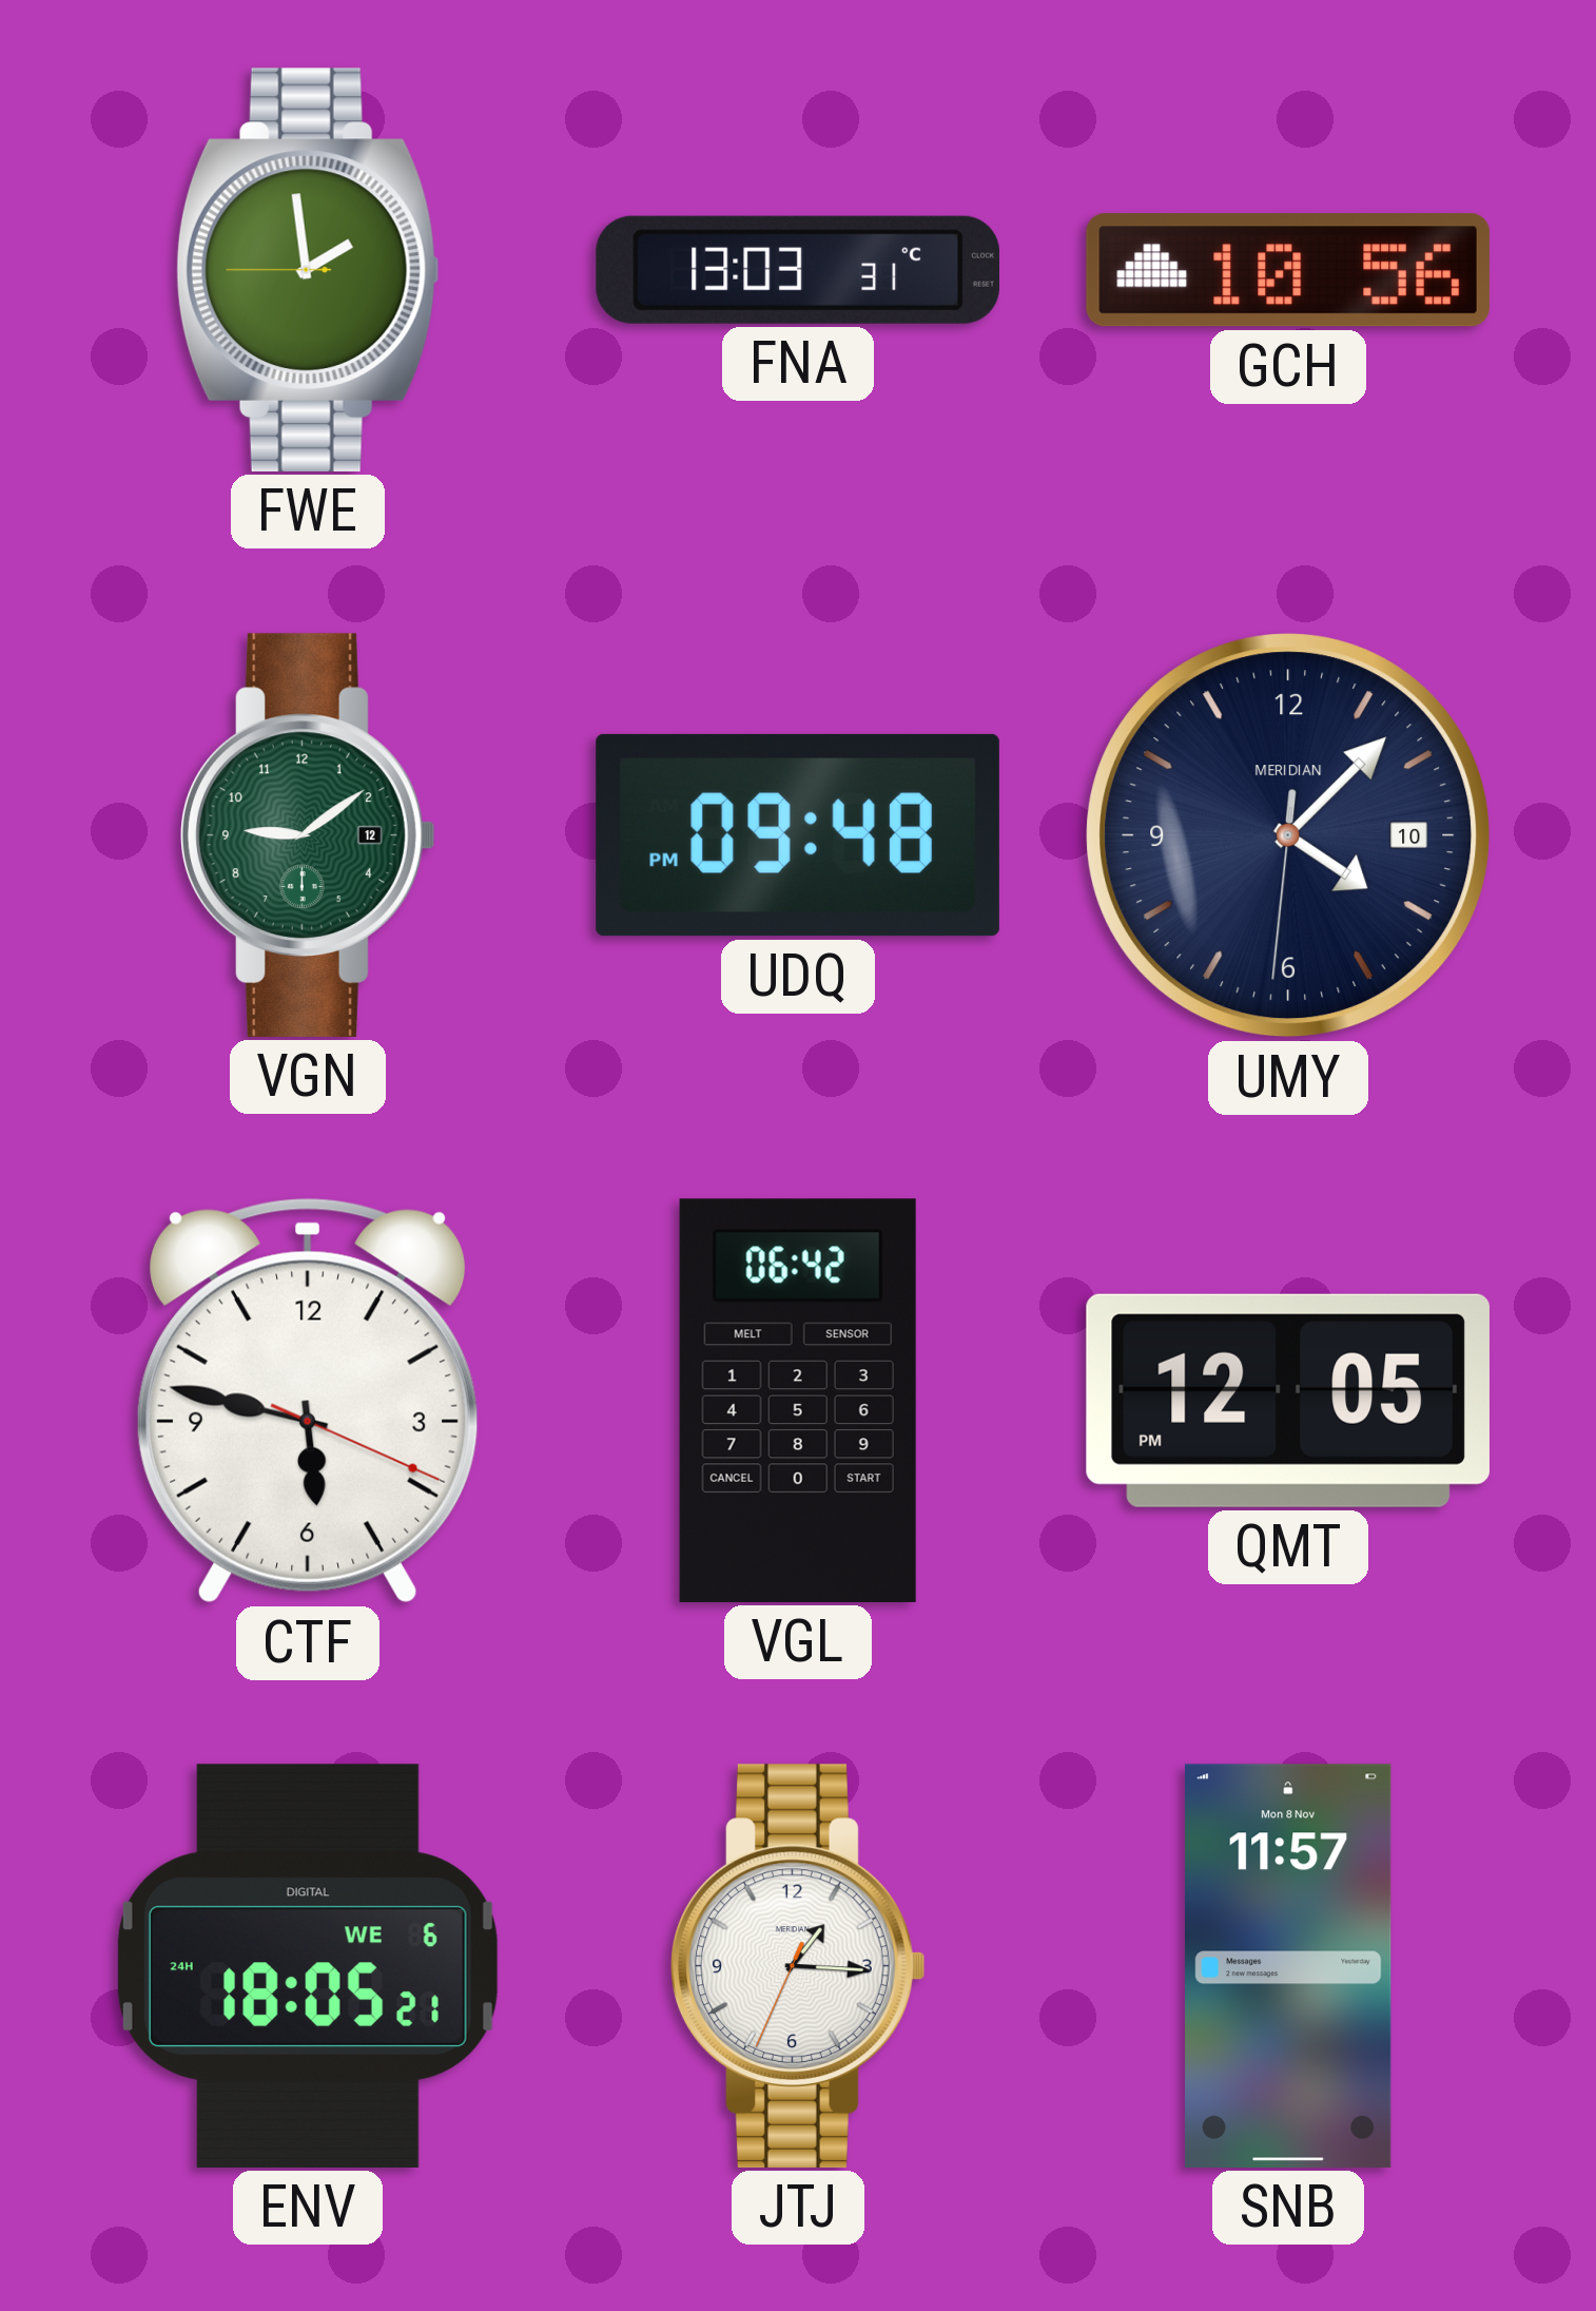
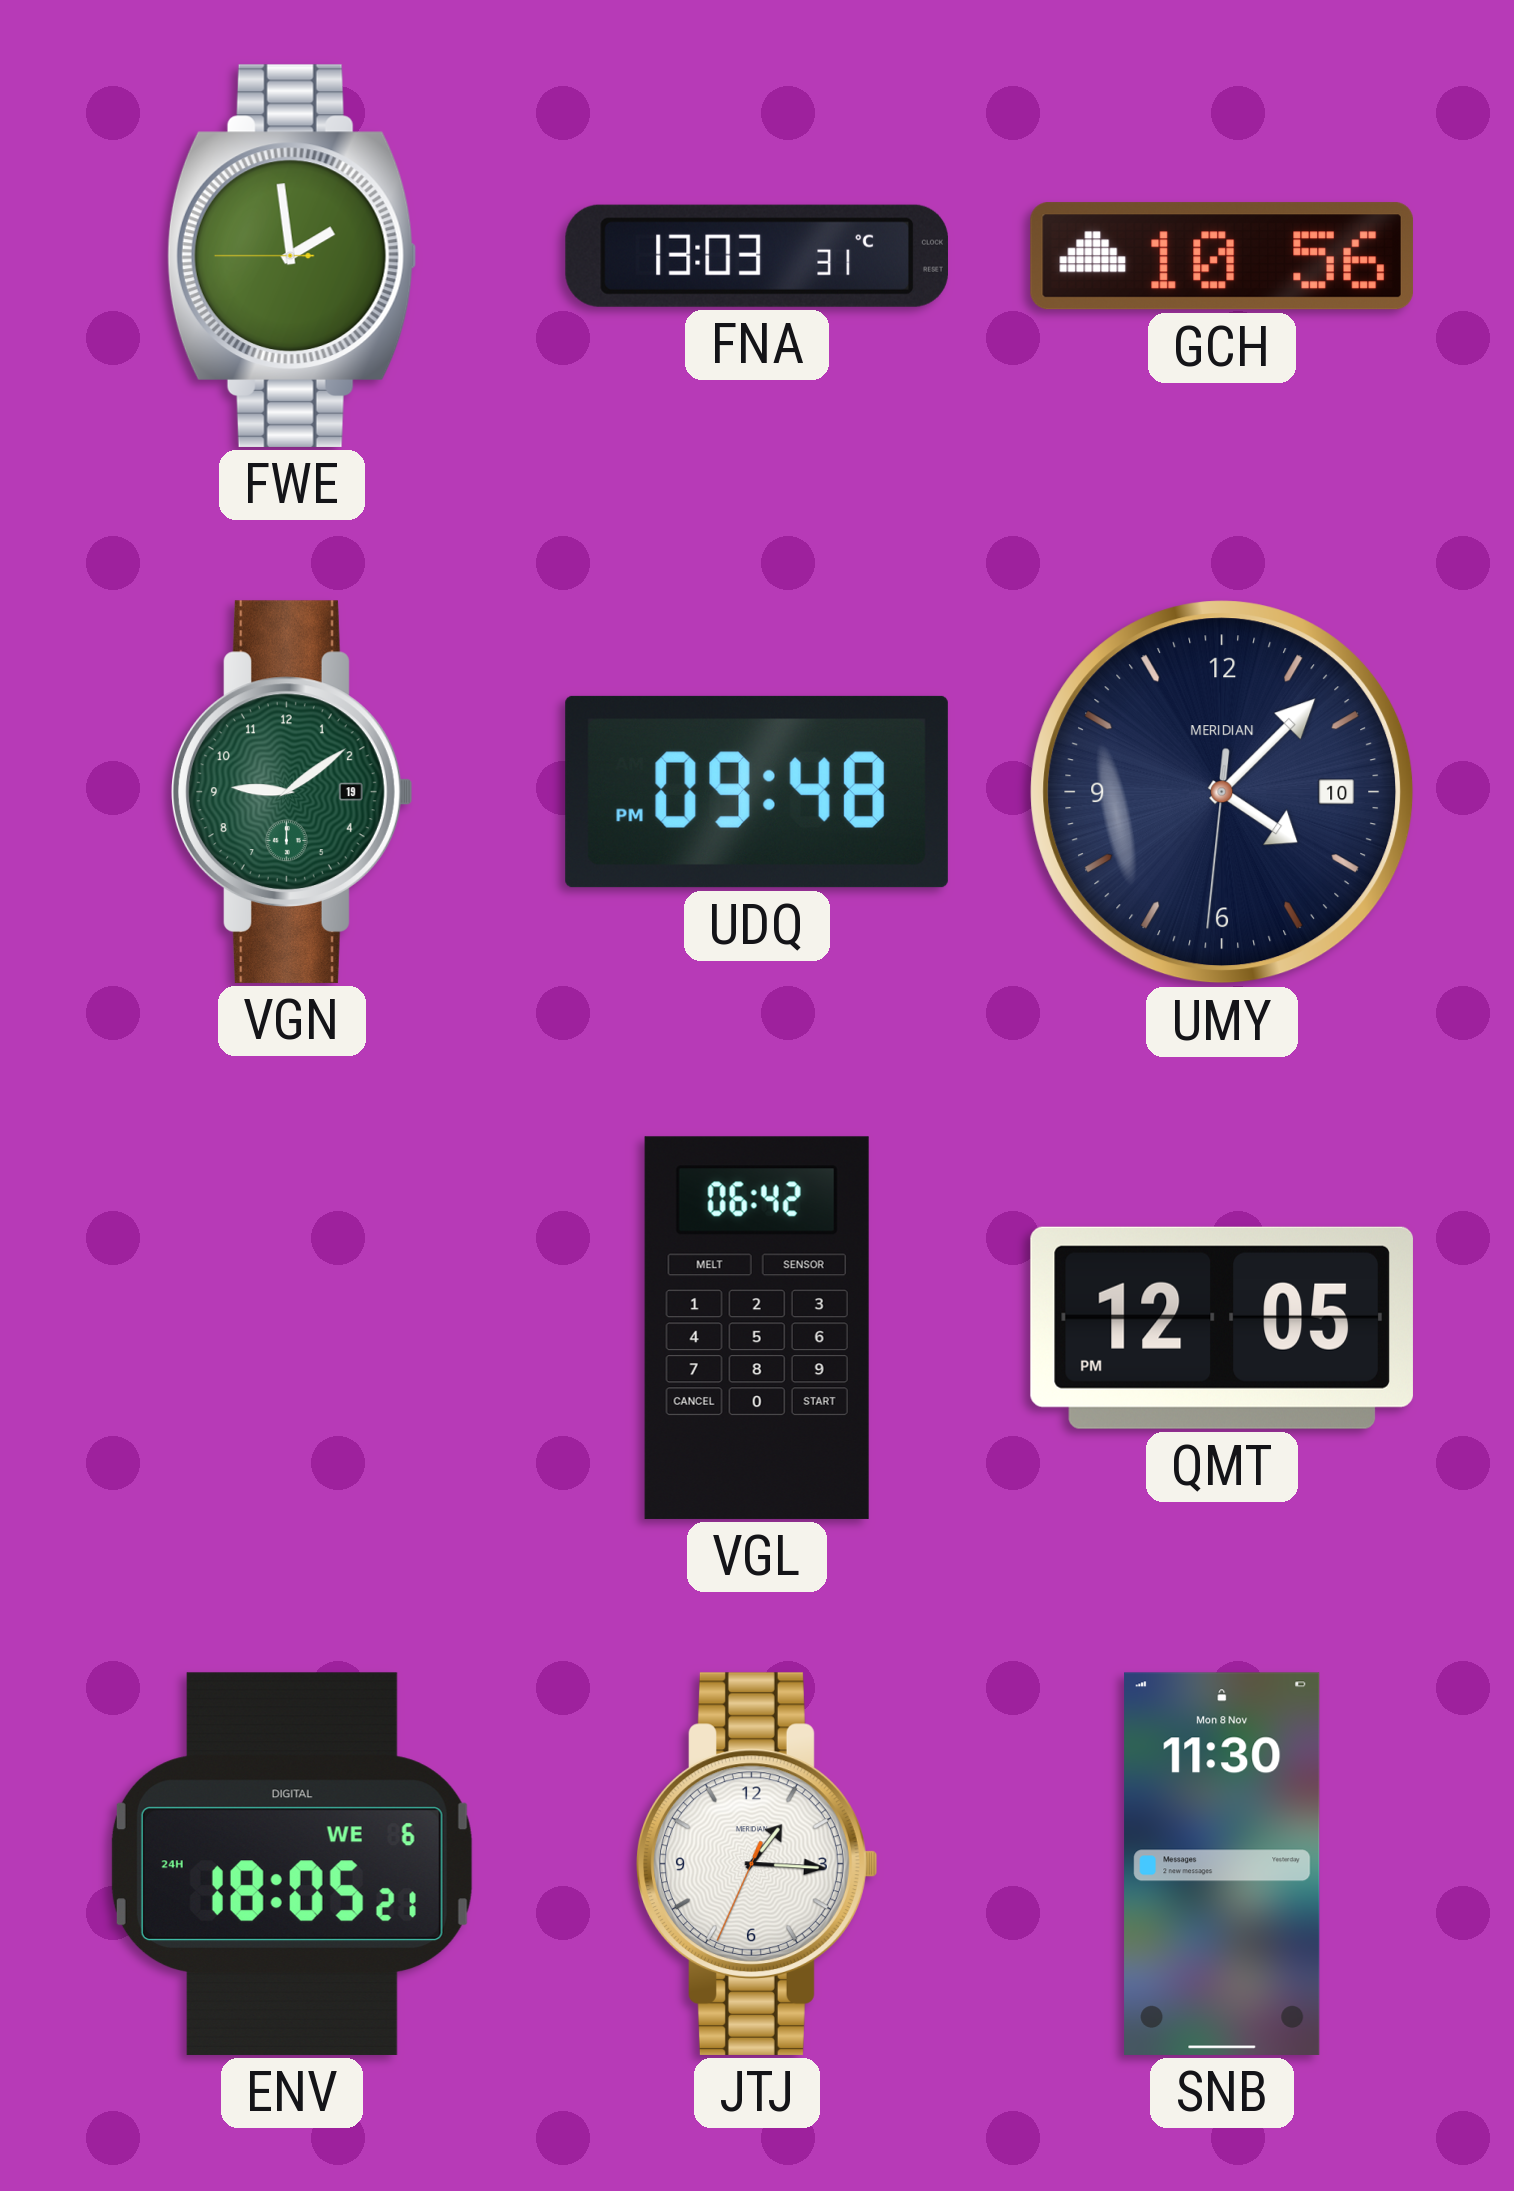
VGN date: 12 -> 19
CTF: 5:47 -> none
SNB: 11:57 -> 11:30
